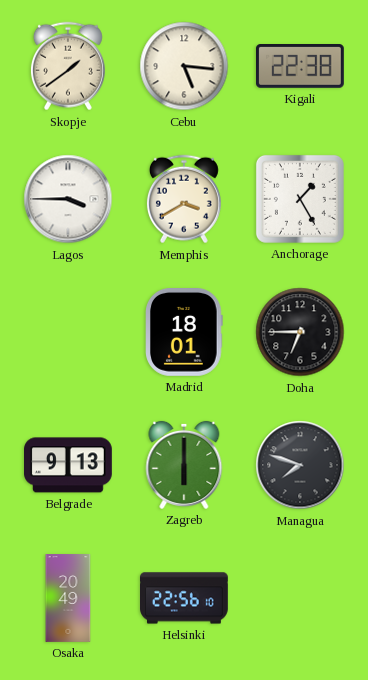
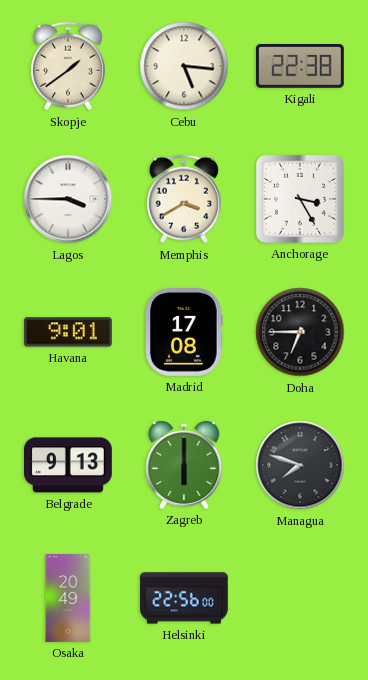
Anchorage: 1:25 -> 3:25
Havana: none -> 9:01
Madrid: 18:01 -> 17:08
Helsinki: 22:56:10 -> 22:56:00
